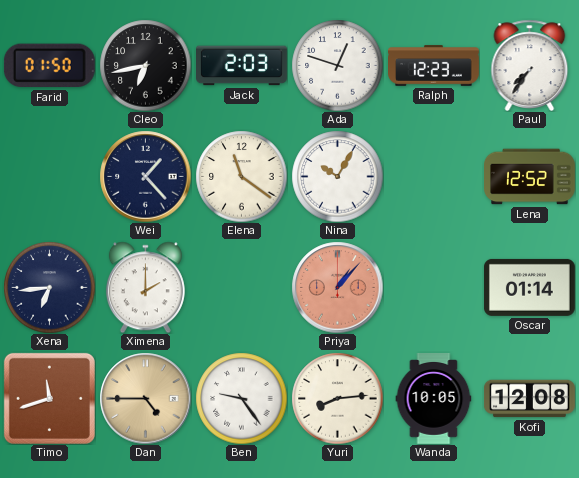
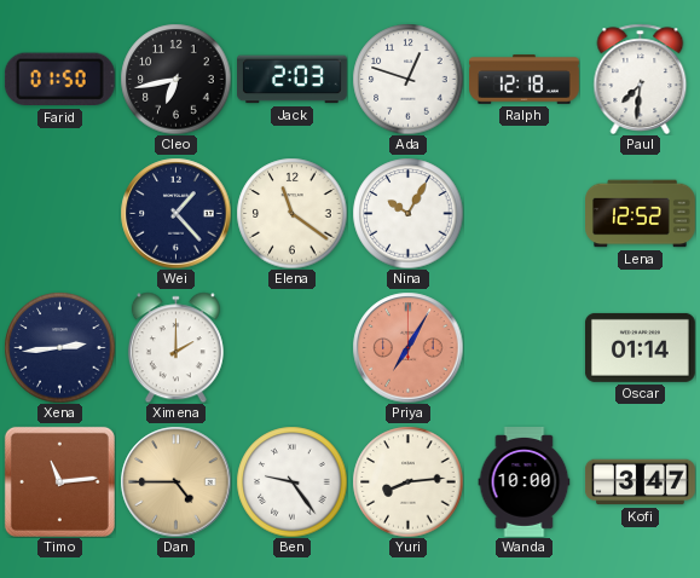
Ralph: 12:23 -> 12:18
Paul: 7:36 -> 7:31
Xena: 6:44 -> 2:44
Priya: 1:07 -> 7:05
Timo: 11:42 -> 11:14
Wanda: 10:05 -> 10:00
Kofi: 12:08 -> 3:47
